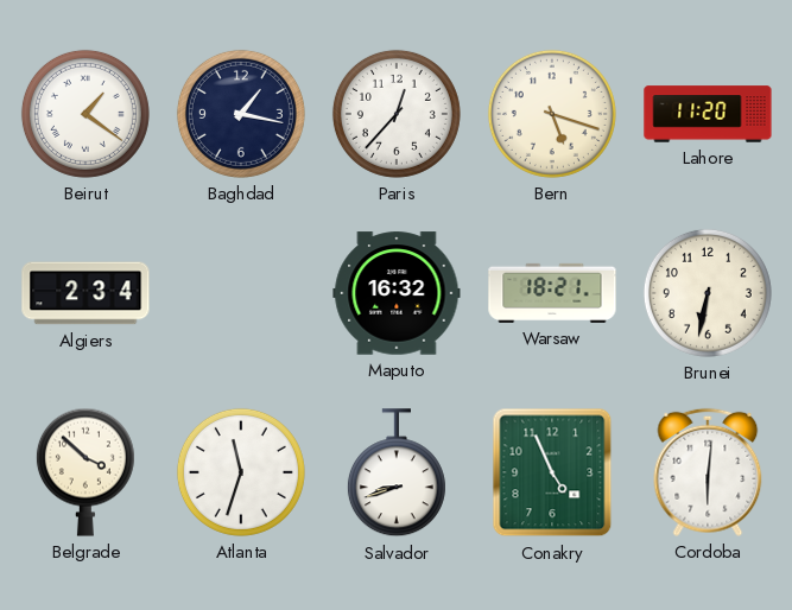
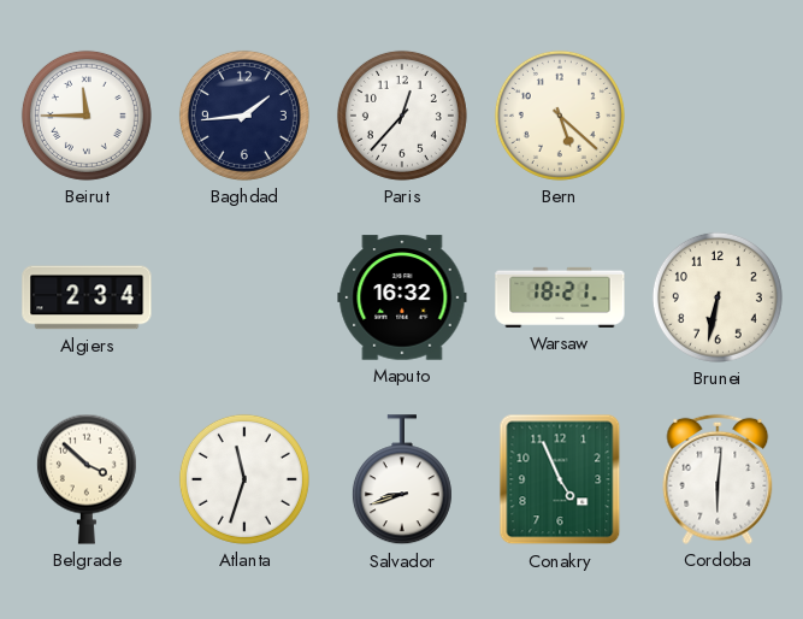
Beirut: 1:21 -> 11:45
Baghdad: 1:17 -> 1:44
Bern: 5:18 -> 5:22
Lahore: 11:20 -> none
